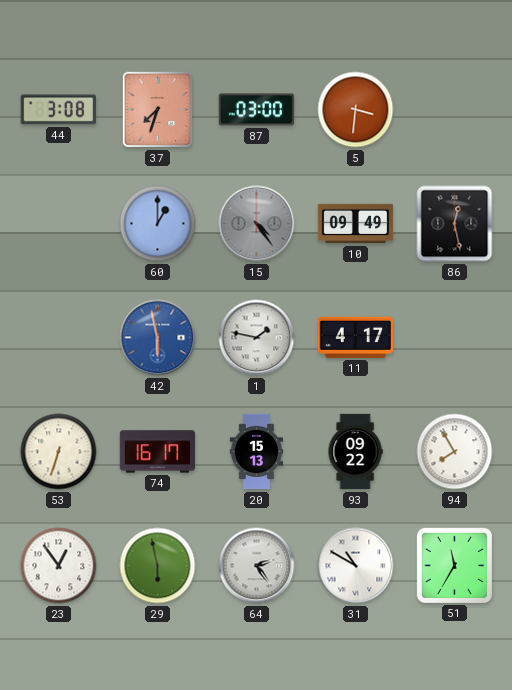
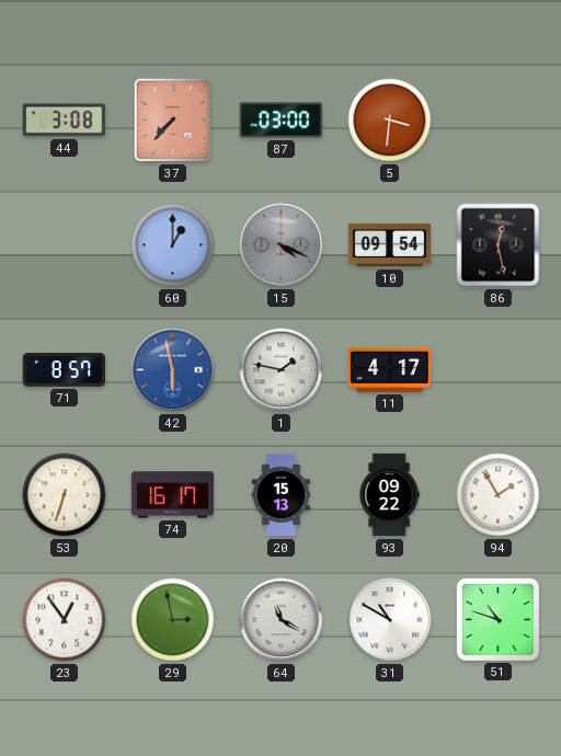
37: 7:33 -> 7:37
15: 4:24 -> 4:19
10: 09:49 -> 09:54
71: none -> 8:57
94: 7:55 -> 1:55
29: 5:58 -> 2:58
64: 2:24 -> 11:20
51: 11:35 -> 10:48
